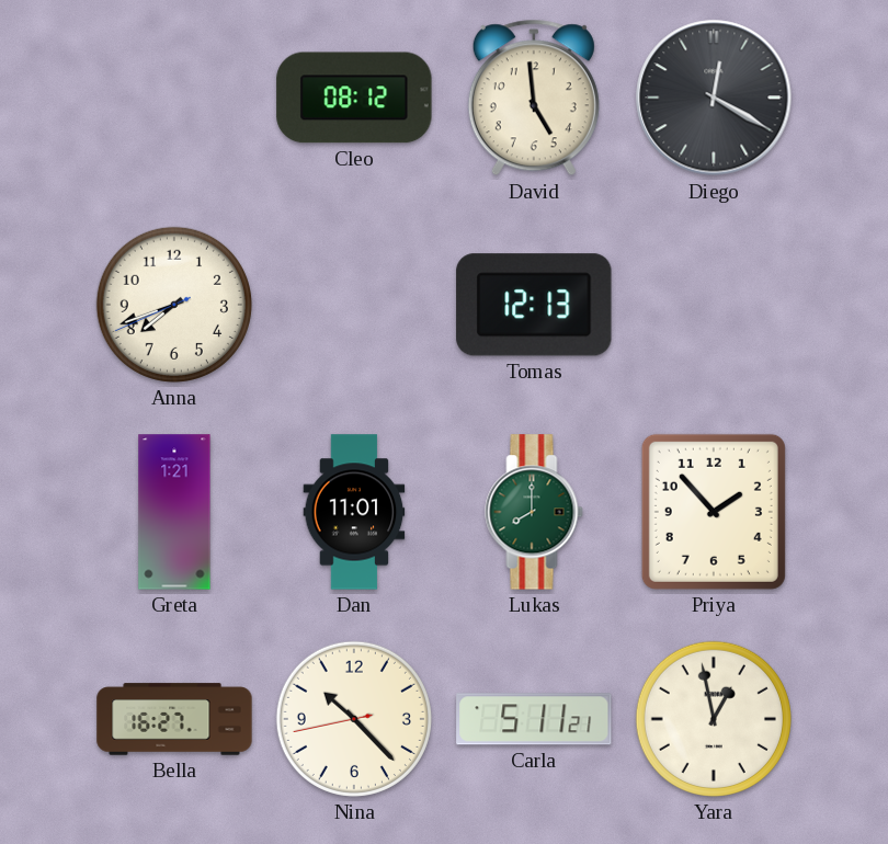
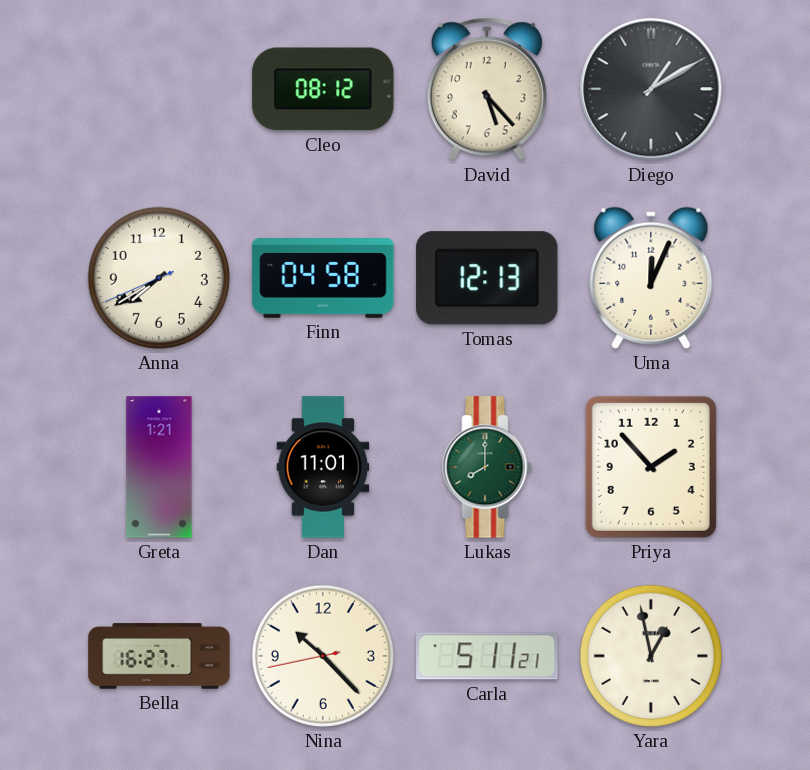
David: 4:59 -> 5:23
Diego: 12:20 -> 1:10
Anna: 7:41 -> 7:39
Finn: none -> 04:58
Uma: none -> 12:04
